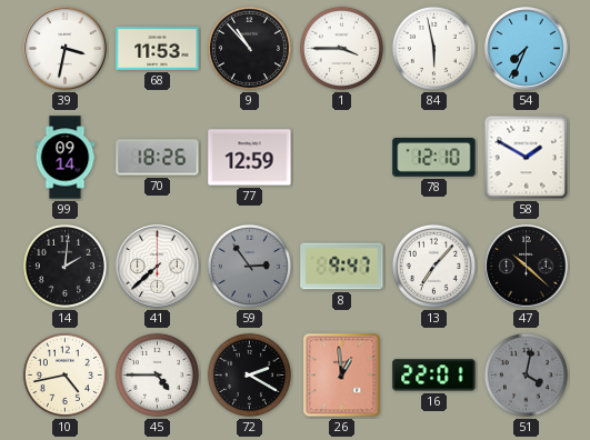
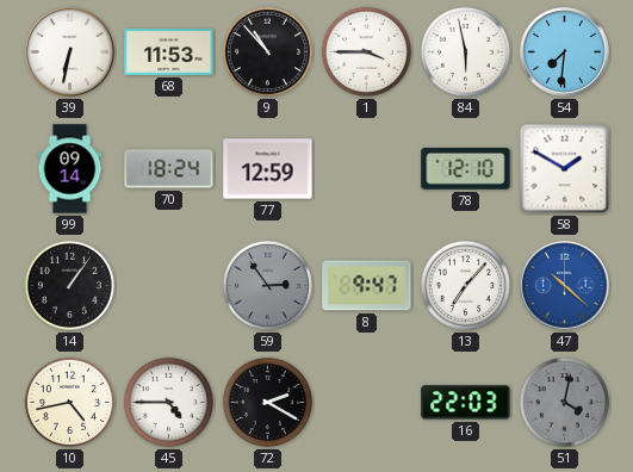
39: 3:32 -> 6:32
54: 7:34 -> 7:31
70: 18:26 -> 18:24
14: 2:01 -> 1:06
41: 7:38 -> none
47 dial: black -> blue
26: 12:59 -> none
16: 22:01 -> 22:03
